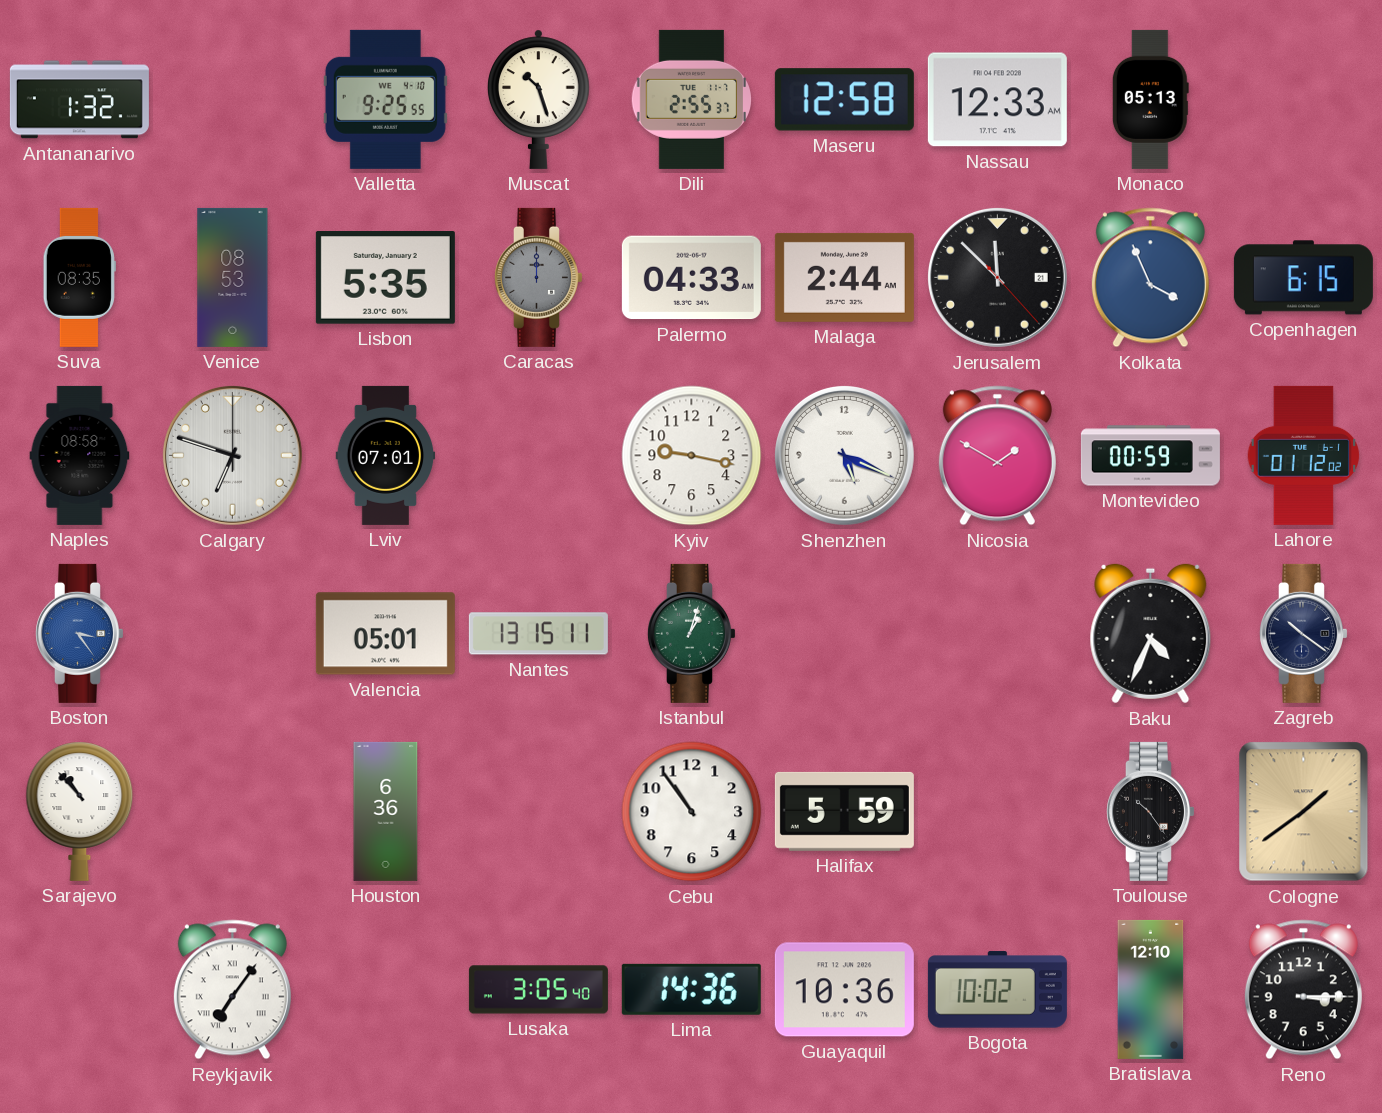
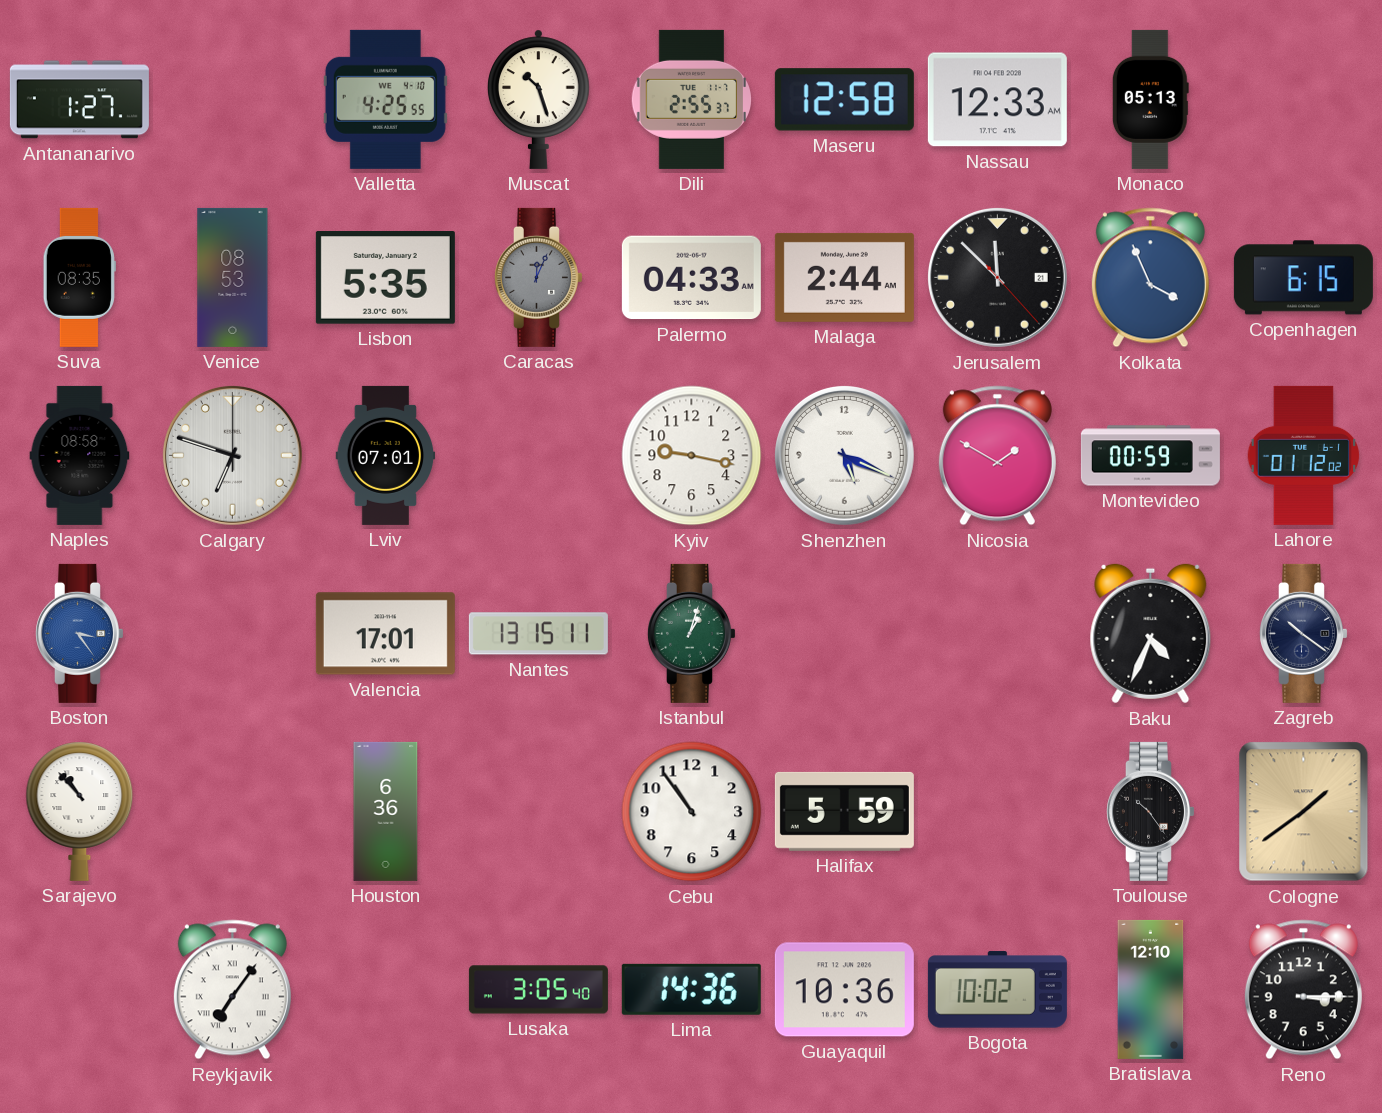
Antananarivo: 1:32 -> 1:27
Valletta: 9:25 -> 4:25
Caracas: 12:00 -> 12:04
Valencia: 05:01 -> 17:01
